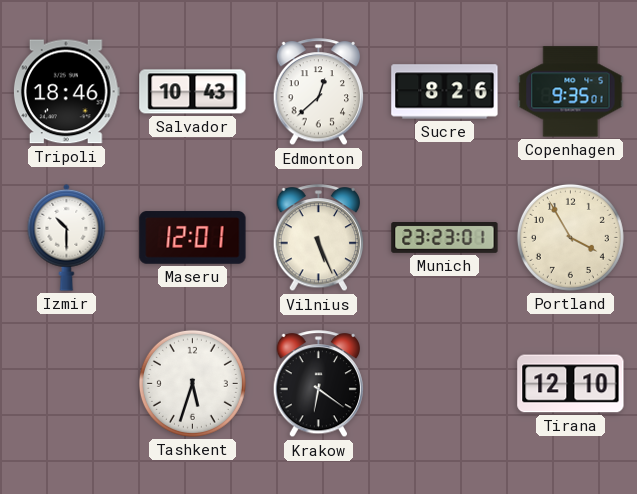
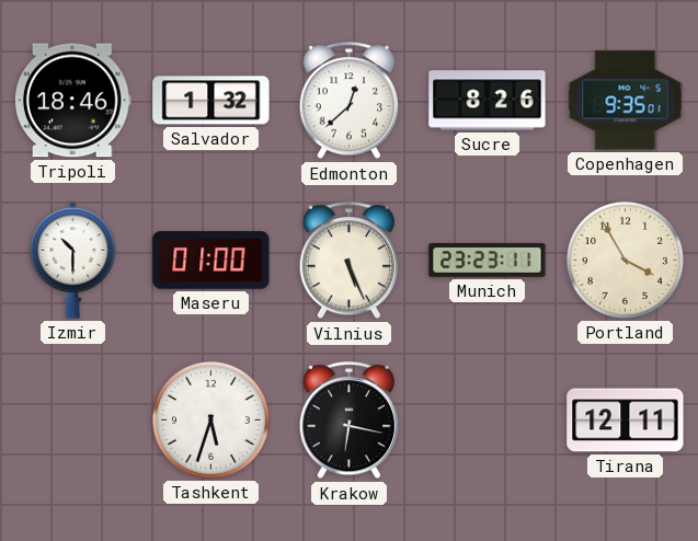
Salvador: 10:43 -> 1:32
Maseru: 12:01 -> 01:00
Munich: 23:23:01 -> 23:23:11
Krakow: 6:21 -> 6:17
Tirana: 12:10 -> 12:11
